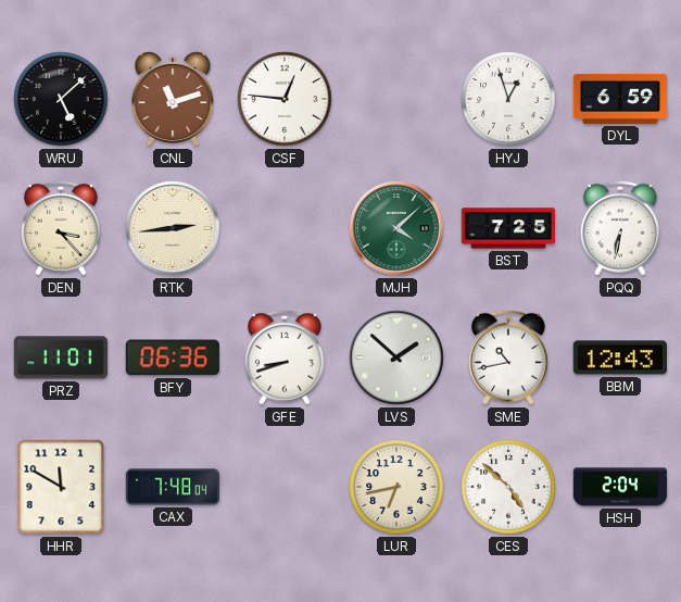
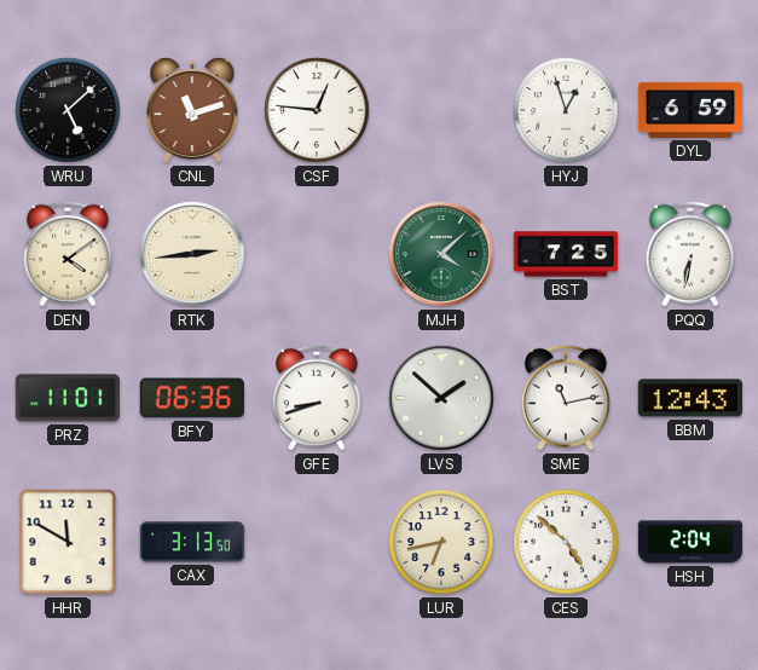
DEN: 3:23 -> 4:09
SME: 10:43 -> 11:13
CAX: 7:48 -> 3:13
